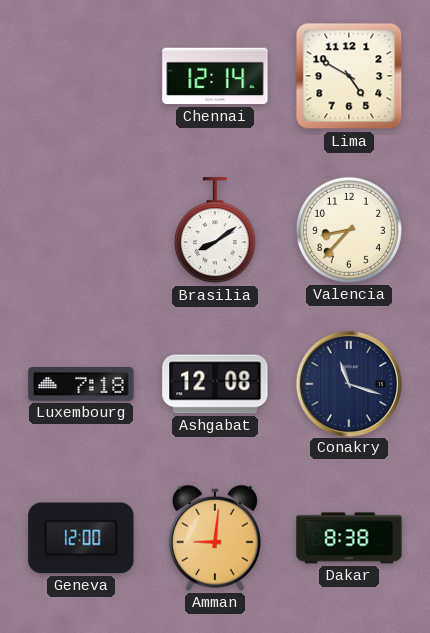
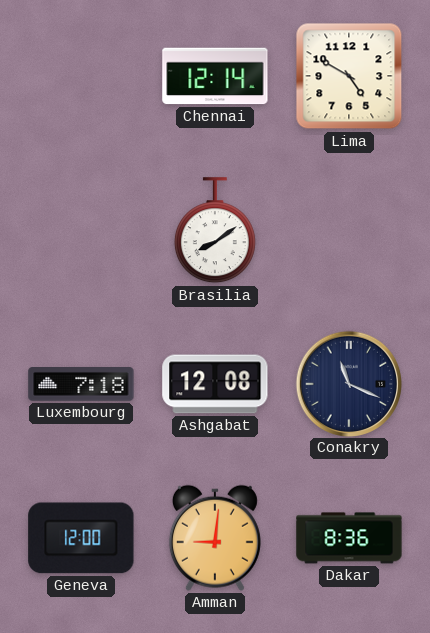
Valencia: 8:37 -> none
Conakry: 11:18 -> 11:19
Dakar: 8:38 -> 8:36
